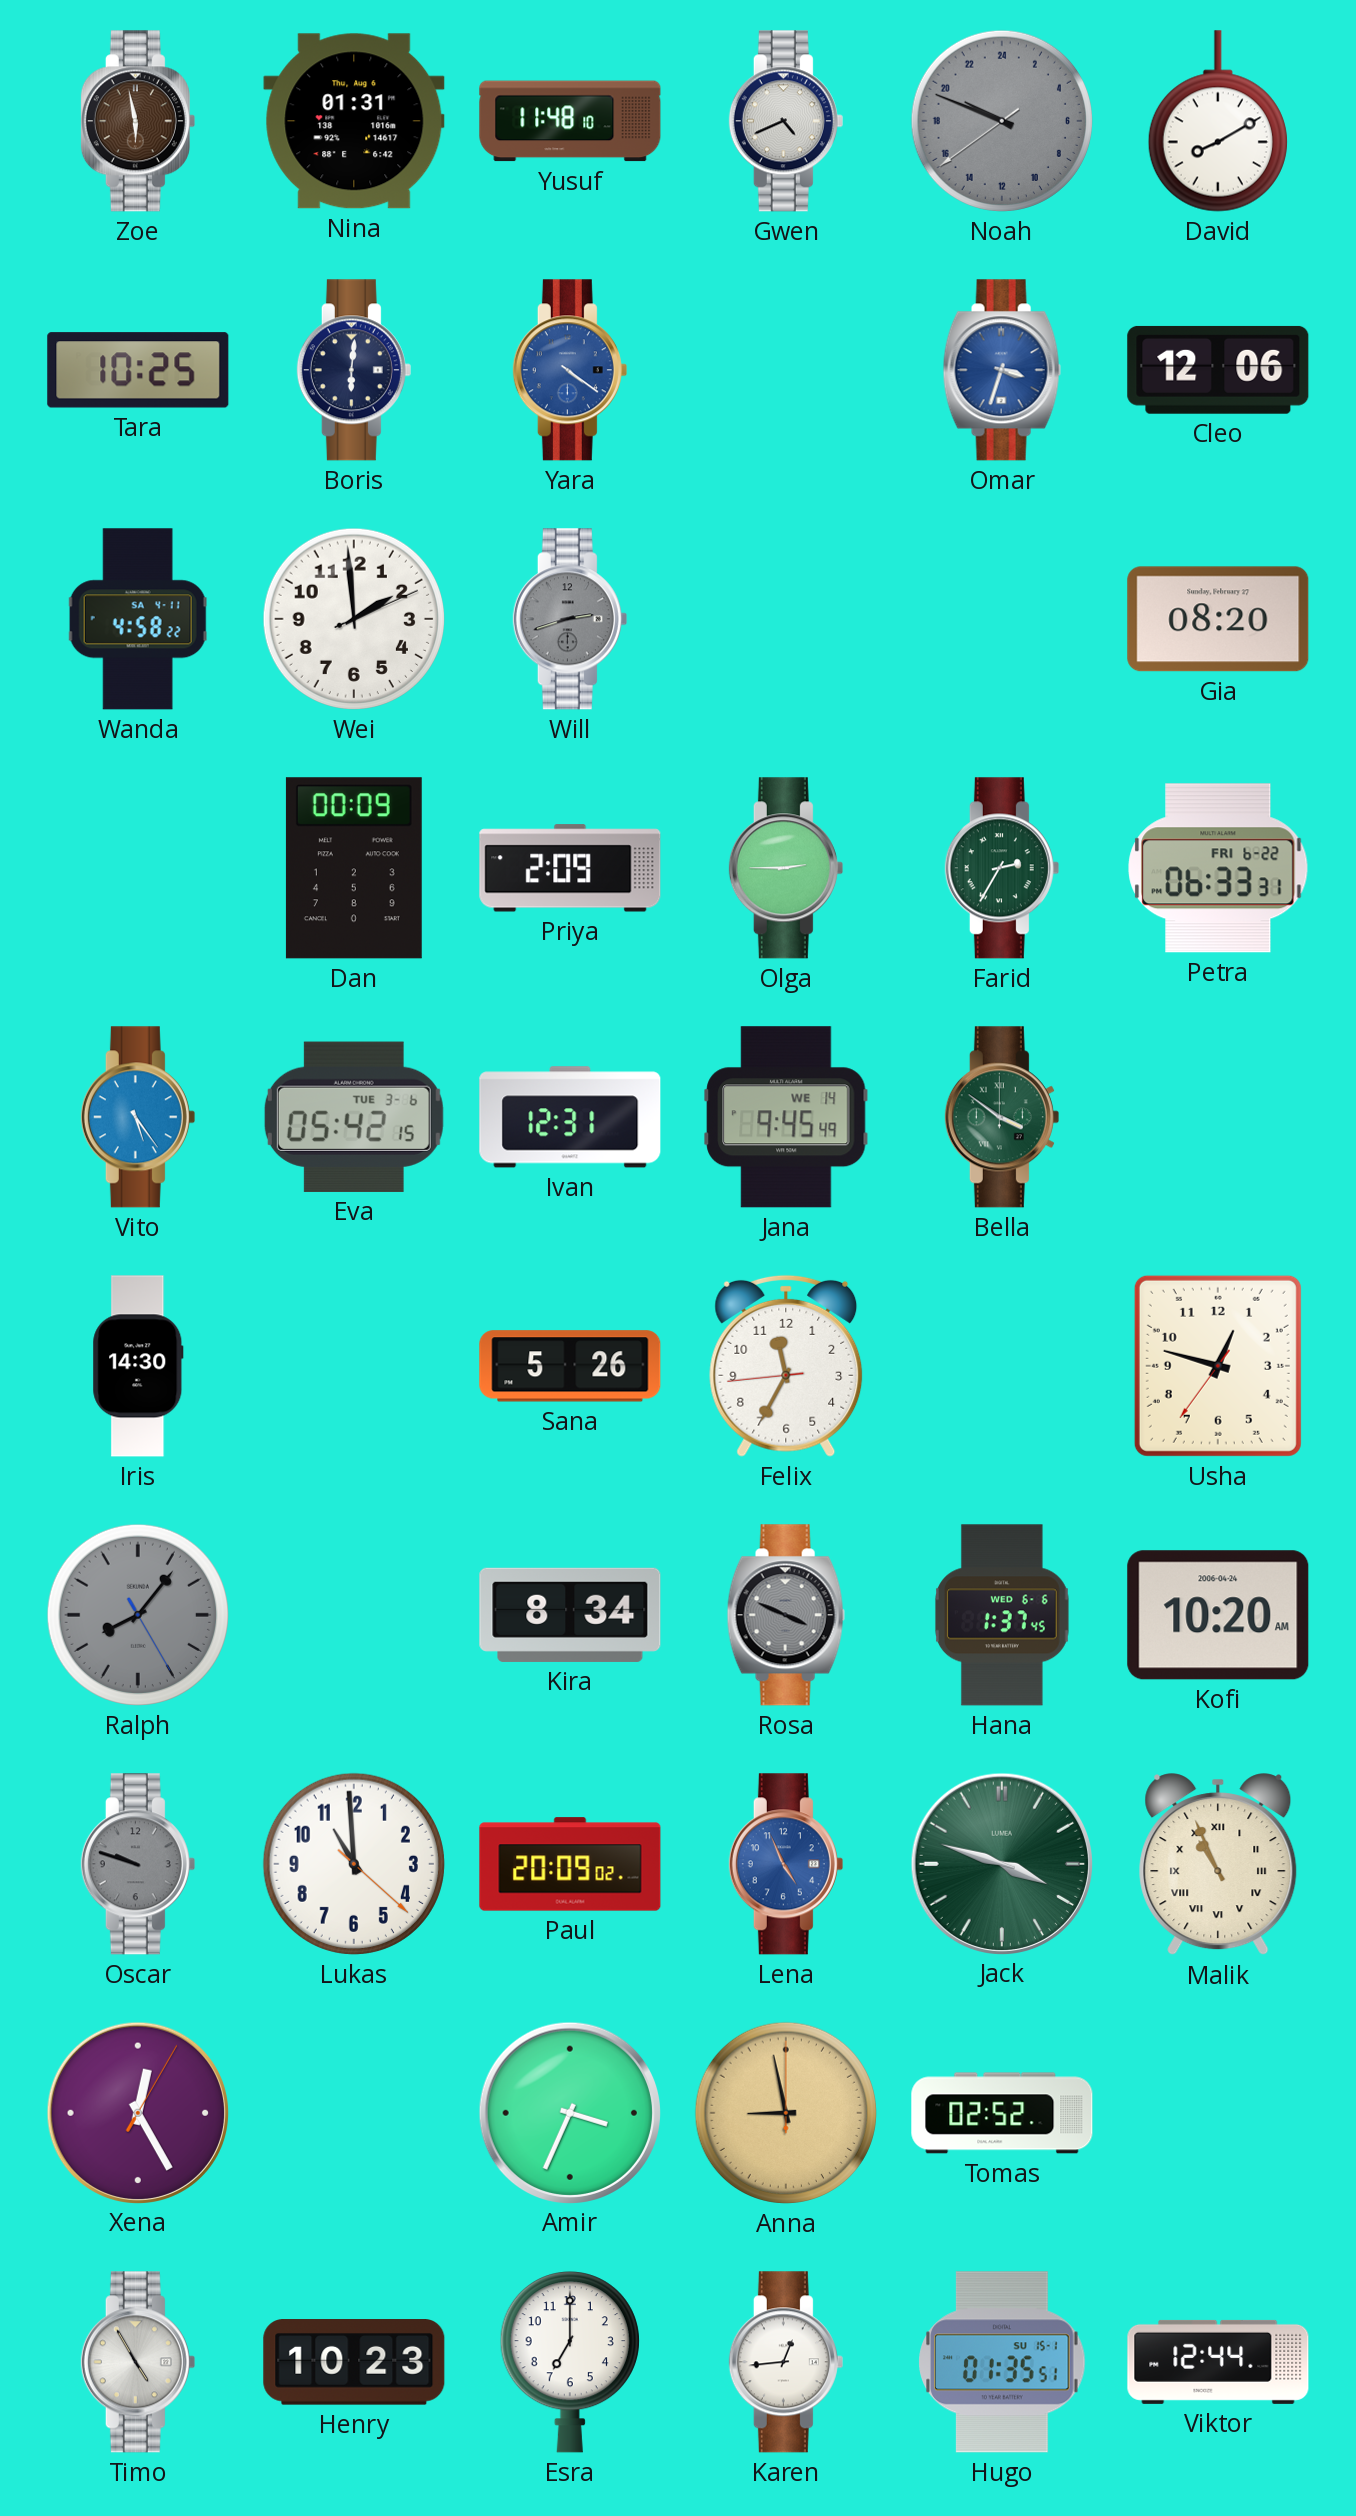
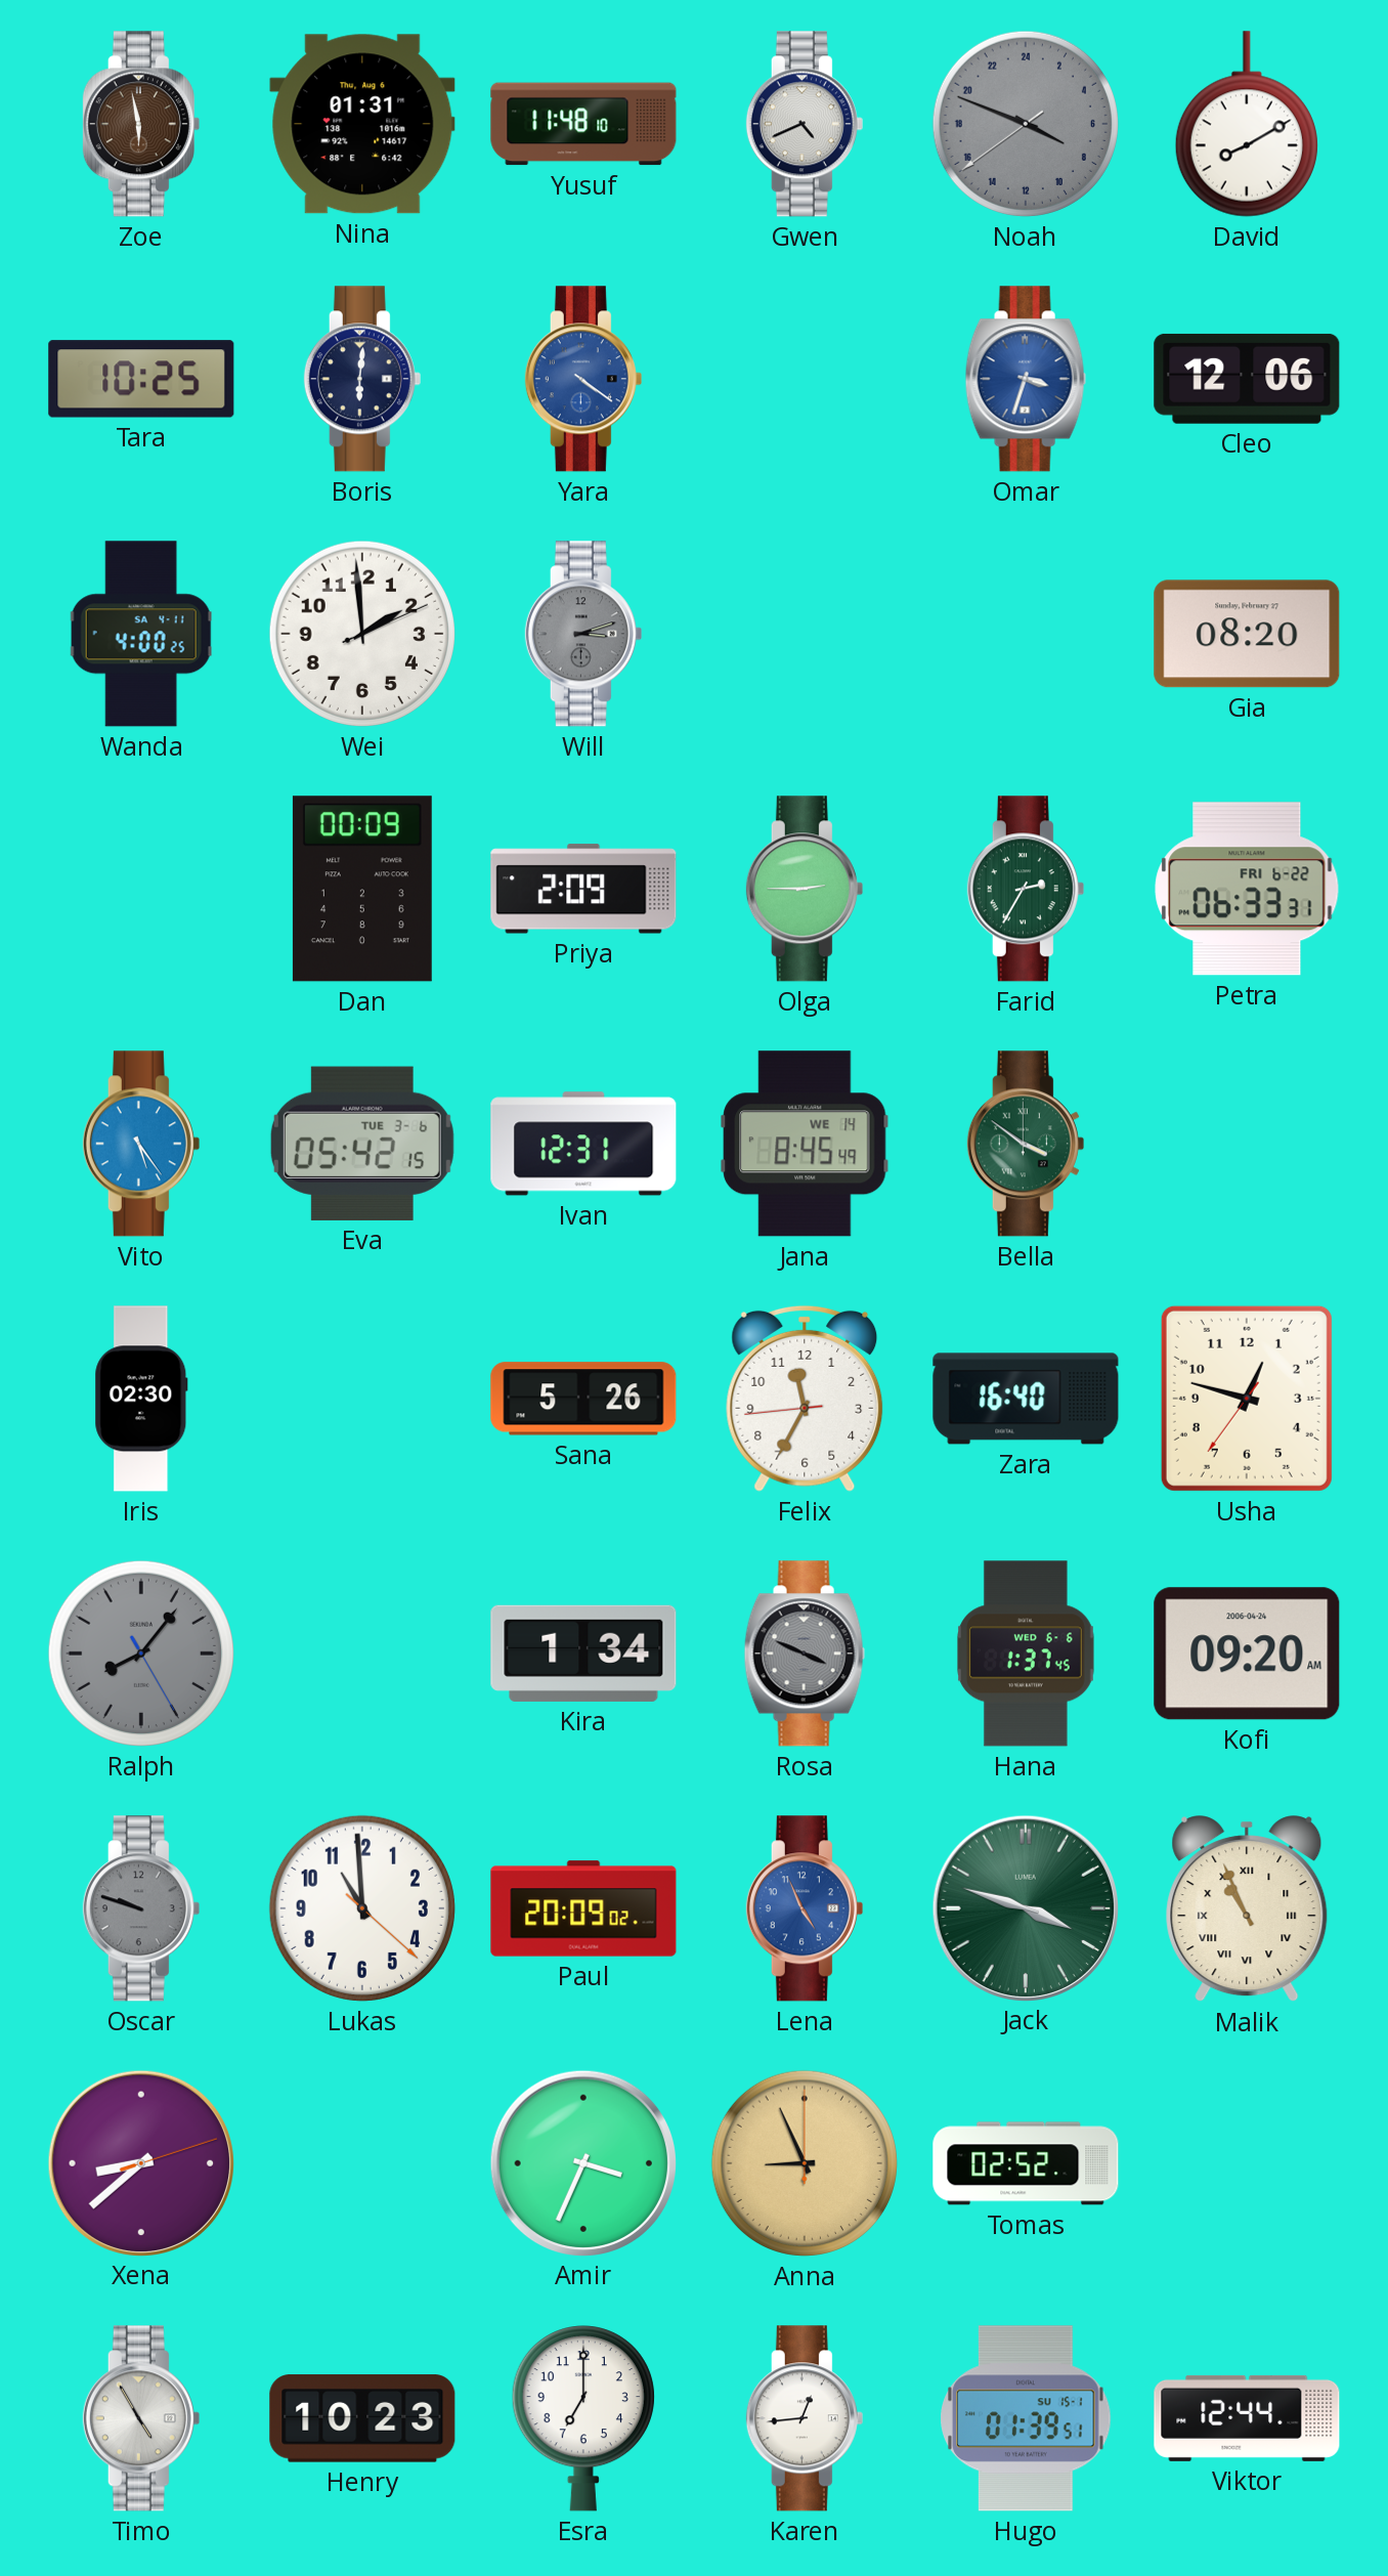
Noah: 19:48 -> 7:48
Wanda: 4:58 -> 4:00
Will: 2:42 -> 3:12
Jana: 9:45 -> 8:45
Iris: 14:30 -> 02:30
Zara: none -> 16:40
Kira: 8:34 -> 1:34
Kofi: 10:20 -> 09:20
Xena: 12:25 -> 8:38
Anna: 8:58 -> 8:56
Hugo: 01:35 -> 01:39
